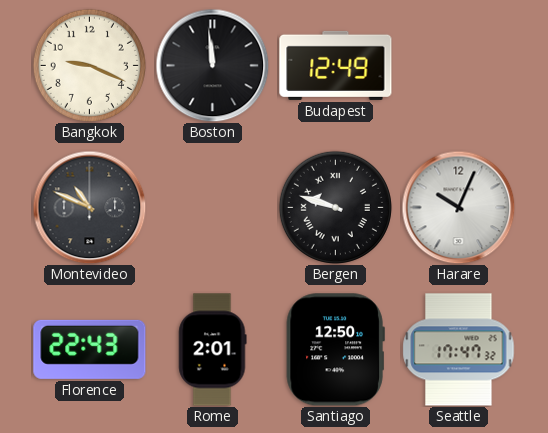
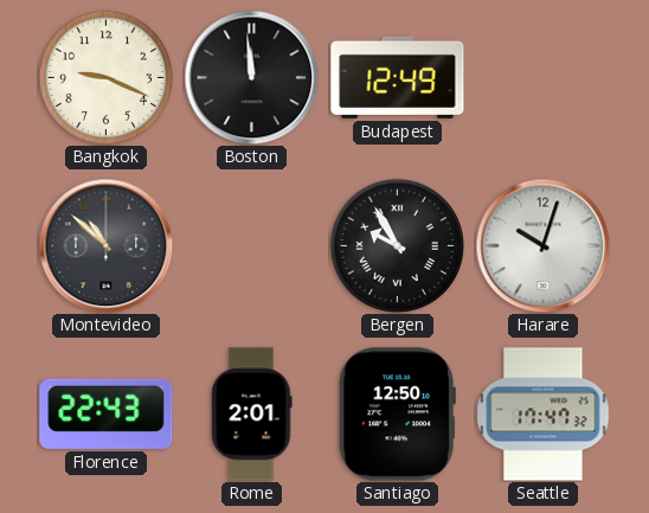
Montevideo: 10:49 -> 10:52
Bergen: 9:48 -> 9:55
Harare: 10:04 -> 10:03
